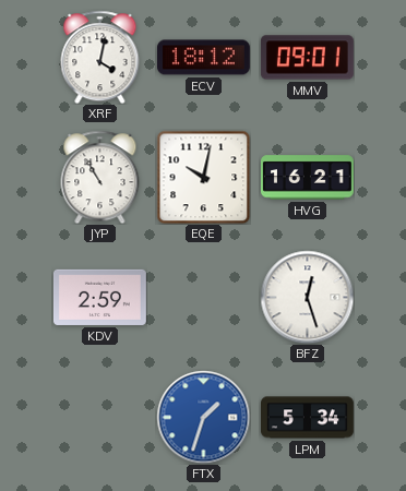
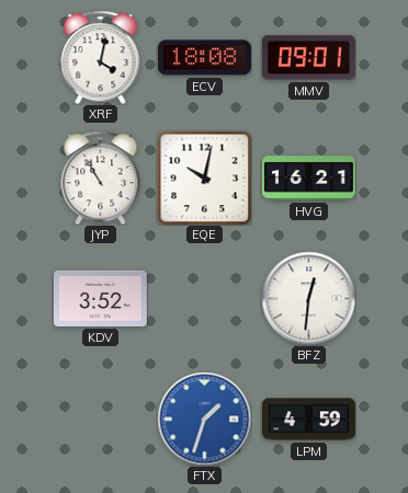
ECV: 18:12 -> 18:08
KDV: 2:59 -> 3:52
BFZ: 12:27 -> 12:31
LPM: 5:34 -> 4:59
